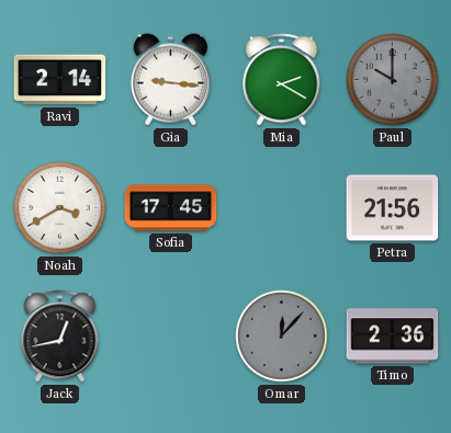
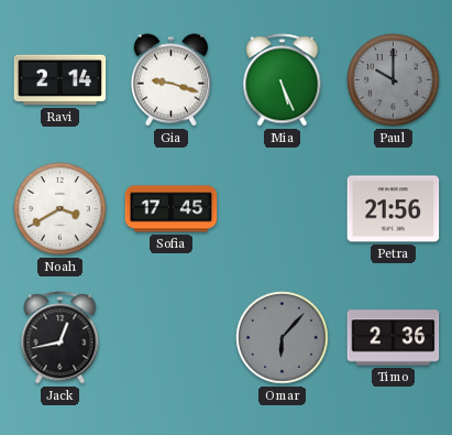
Gia: 9:16 -> 9:18
Mia: 2:20 -> 5:26
Omar: 12:07 -> 6:07
